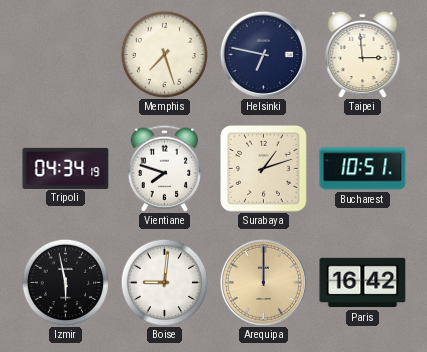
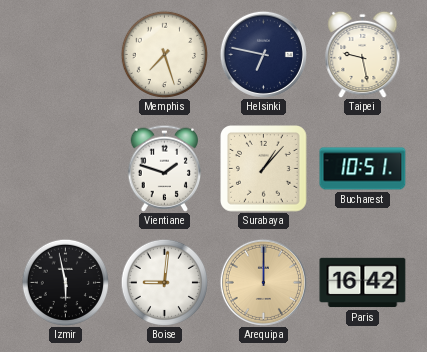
Taipei: 2:59 -> 9:28
Tripoli: 04:34 -> none
Vientiane: 7:48 -> 1:48
Surabaya: 1:12 -> 1:07
